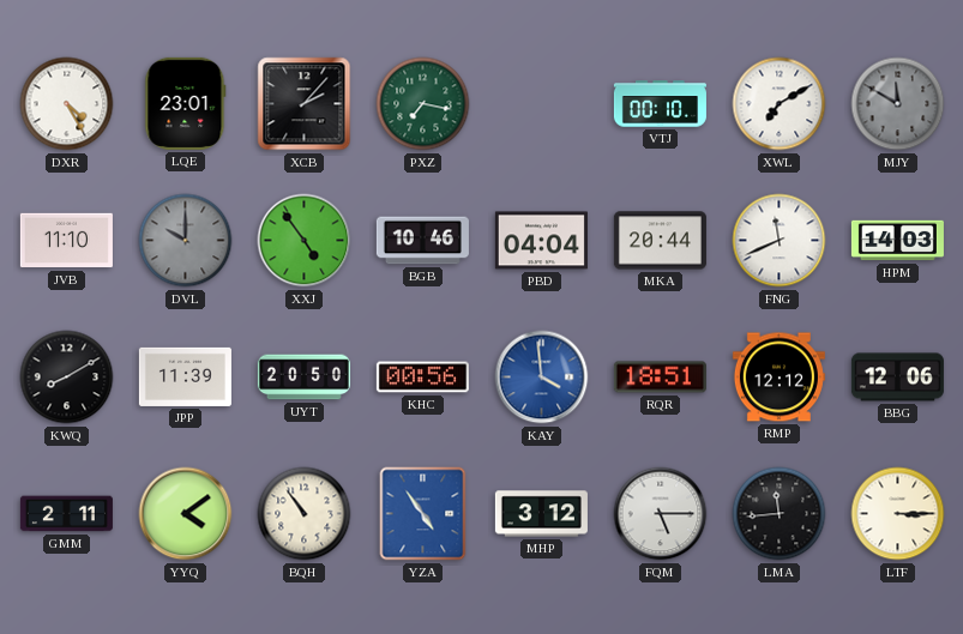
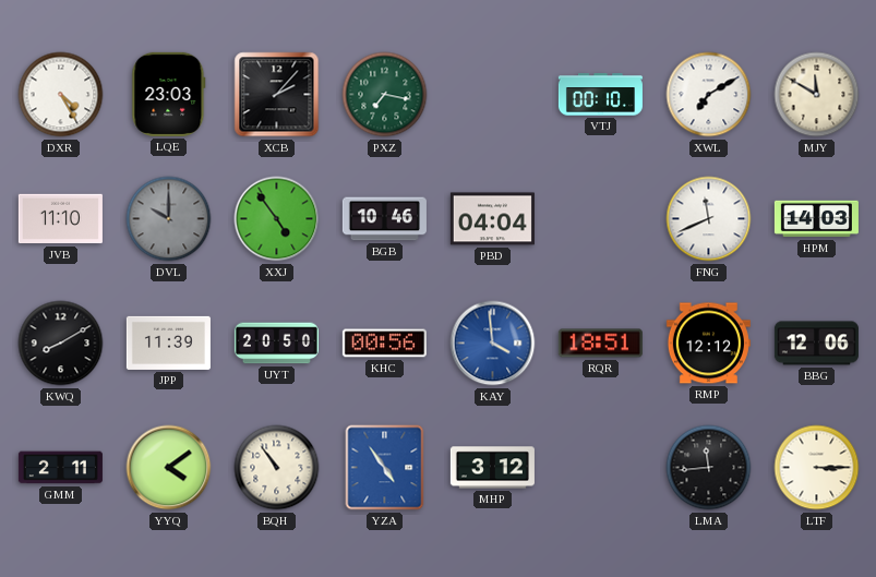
LQE: 23:01 -> 23:03
MJY dial: grey -> cream
MKA: 20:44 -> none
FQM: 5:15 -> none
